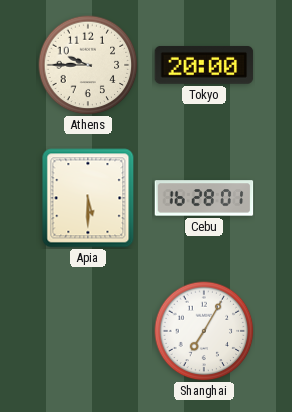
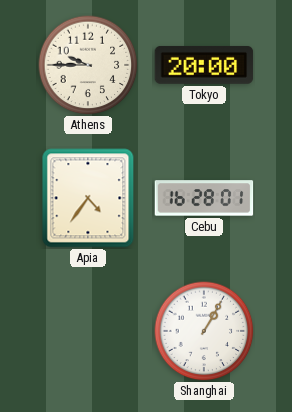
Apia: 5:30 -> 4:36
Shanghai: 7:05 -> 1:05
